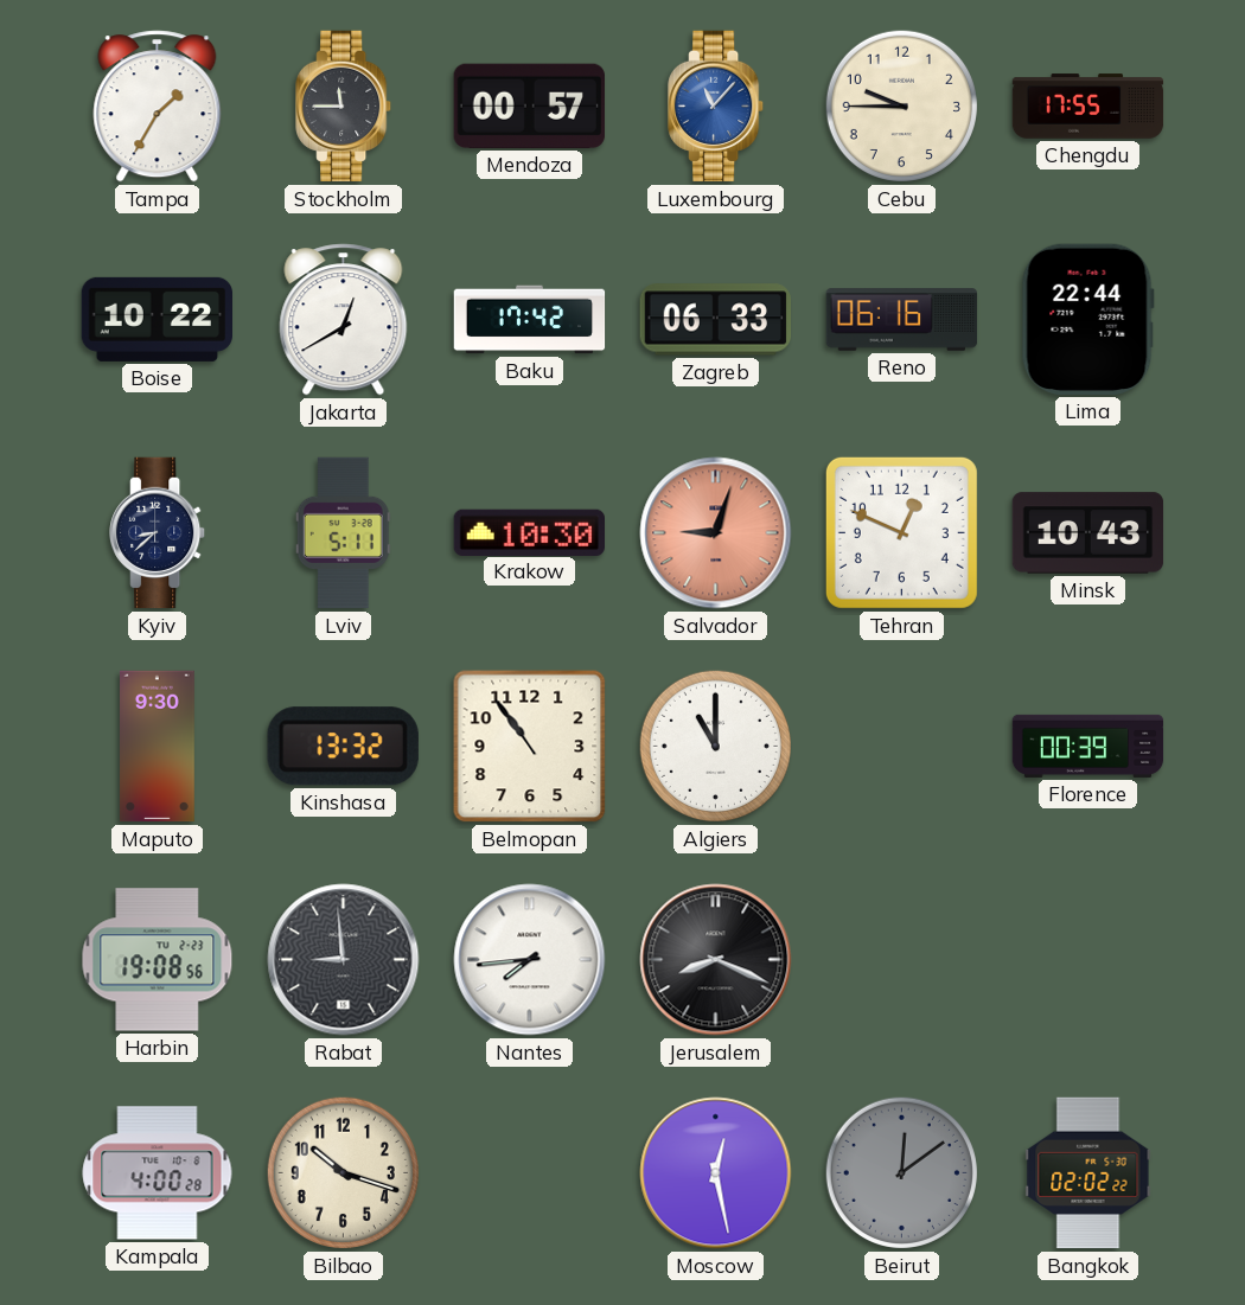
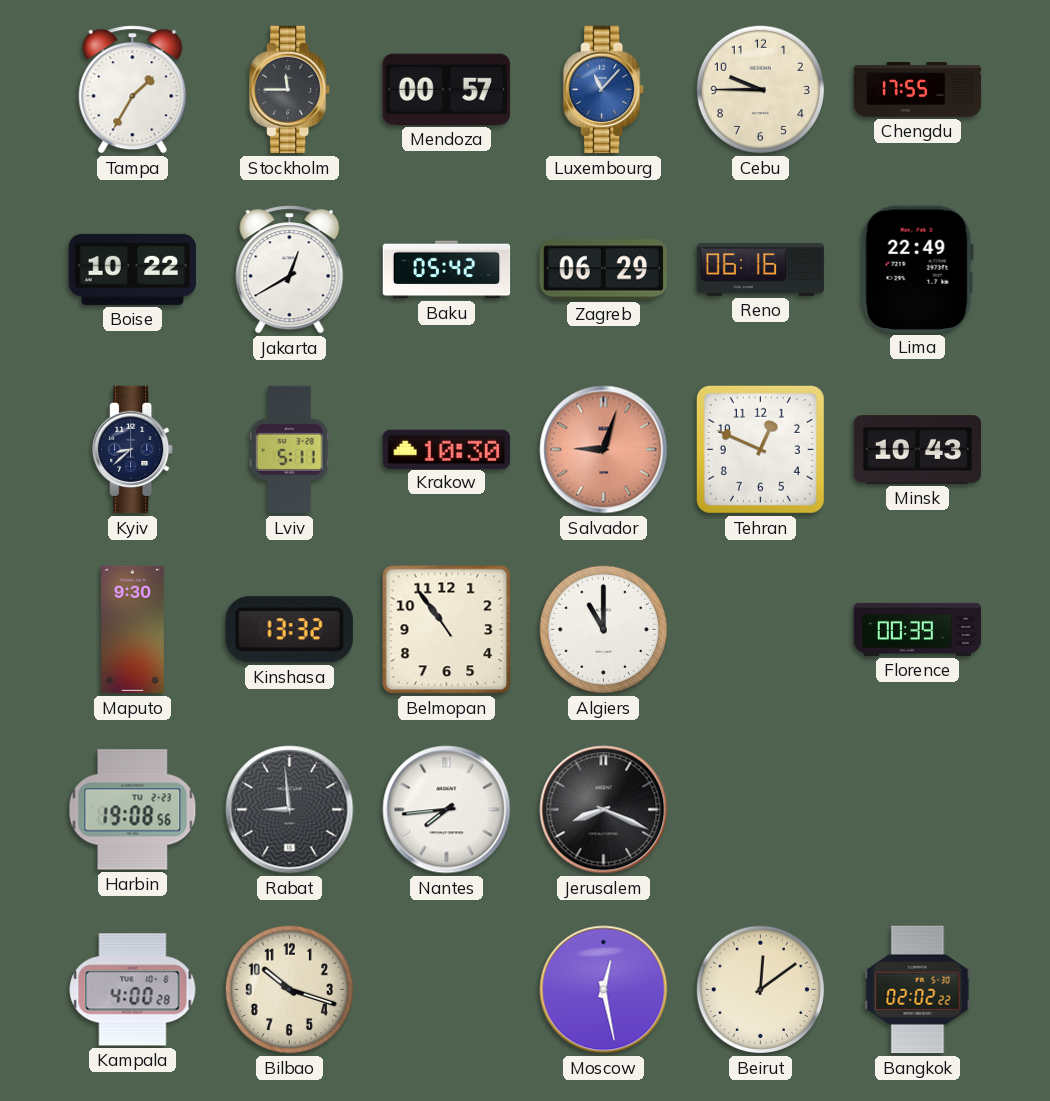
Baku: 17:42 -> 05:42
Zagreb: 06:33 -> 06:29
Lima: 22:44 -> 22:49
Beirut dial: grey -> cream
